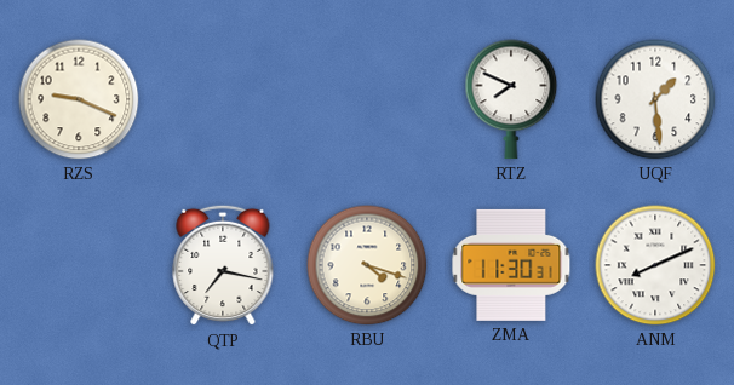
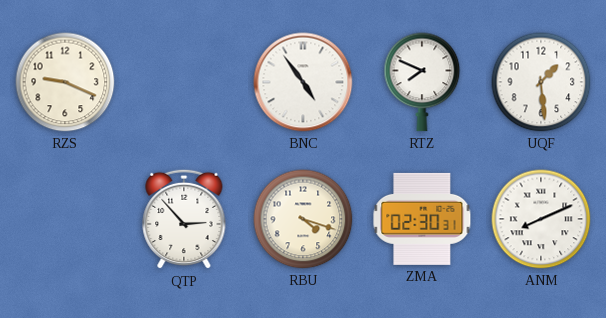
BNC: none -> 4:54
QTP: 7:17 -> 2:53
ZMA: 11:30 -> 02:30
